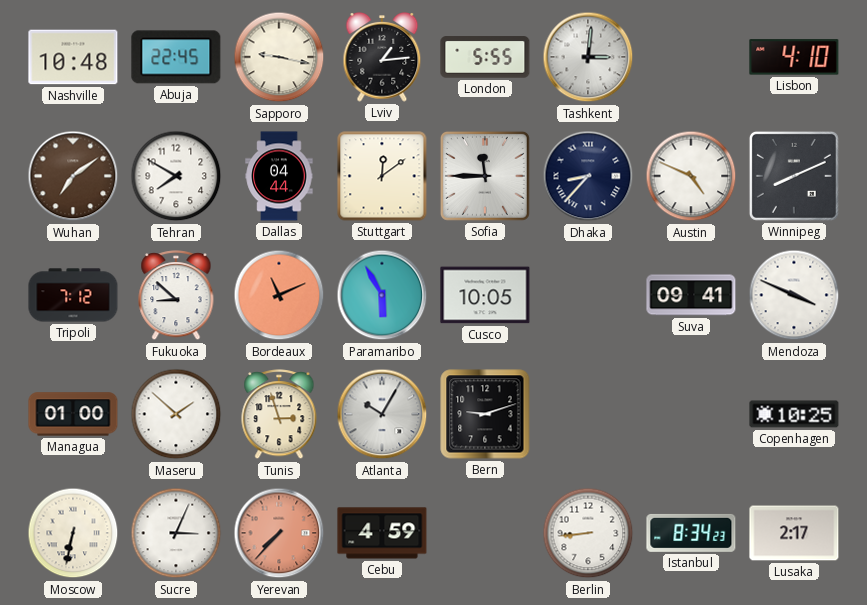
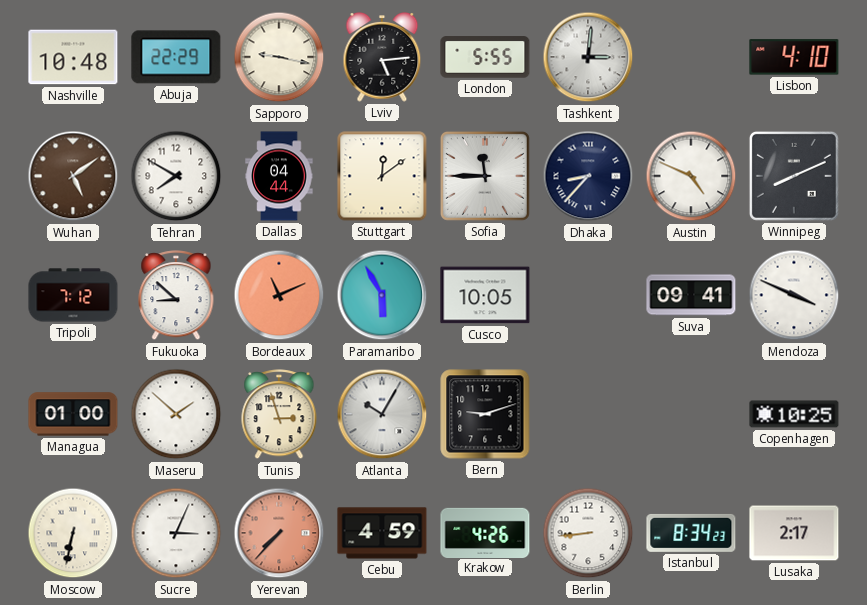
Abuja: 22:45 -> 22:29
Lviv: 1:14 -> 5:14
Wuhan: 7:09 -> 5:09
Krakow: none -> 4:26
